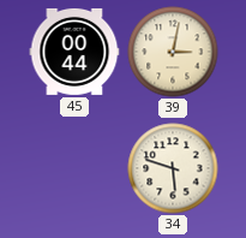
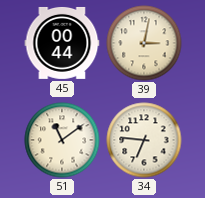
51: none -> 11:09
34: 5:48 -> 6:46
